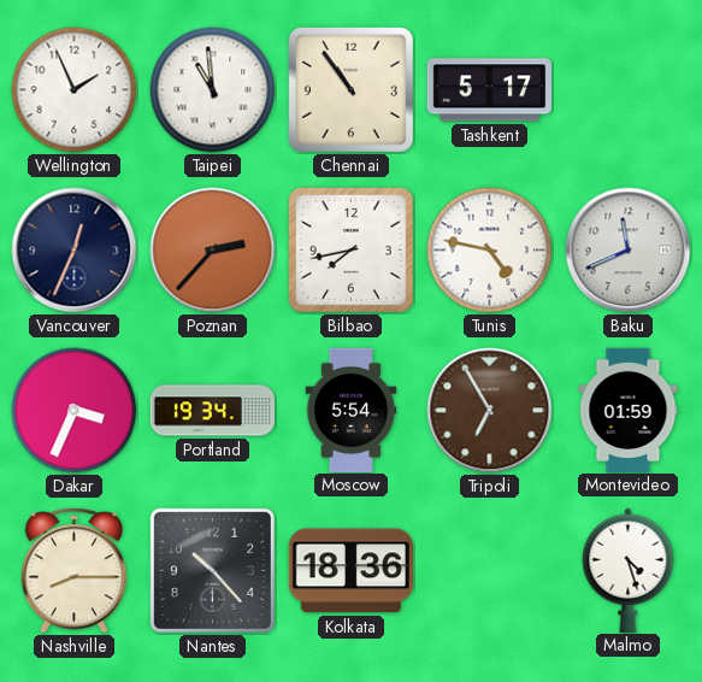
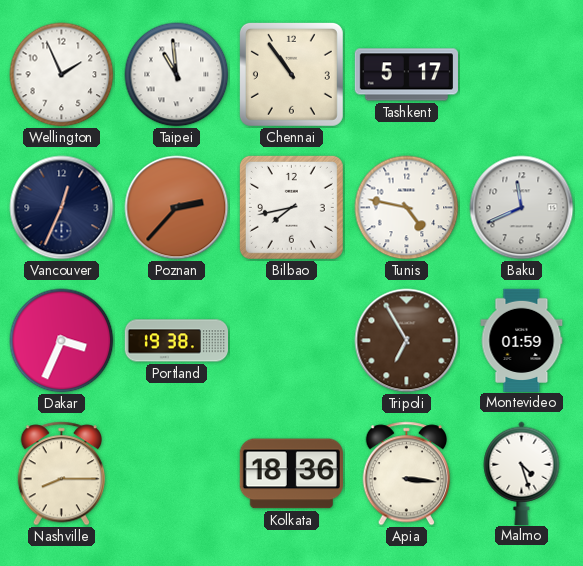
Portland: 19:34 -> 19:38
Moscow: 5:54 -> none
Nantes: 10:23 -> none
Apia: none -> 3:16
